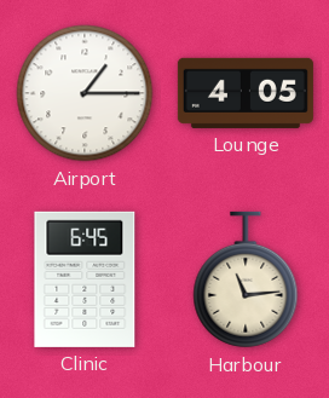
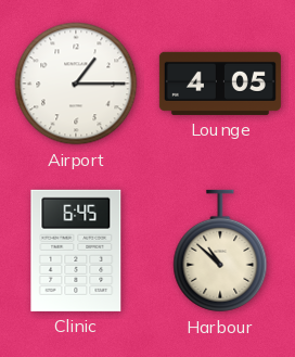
Harbour: 11:14 -> 10:52
